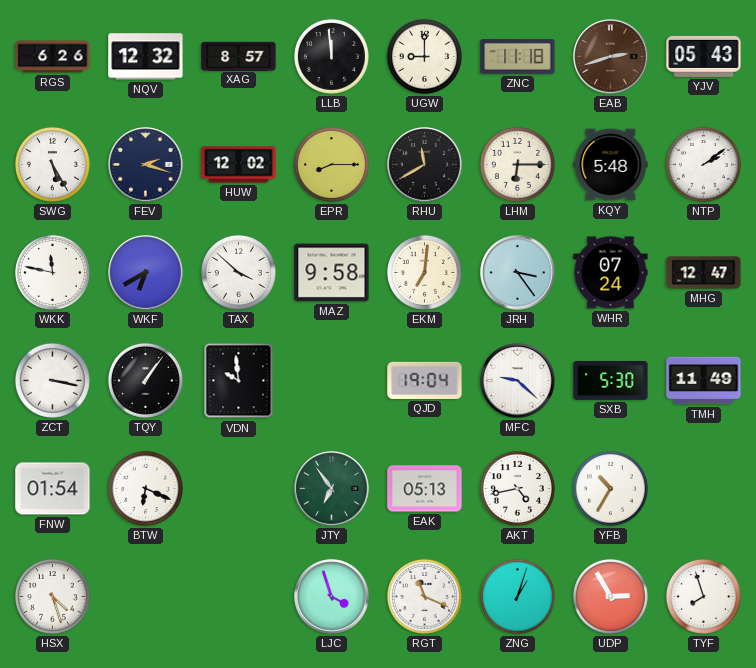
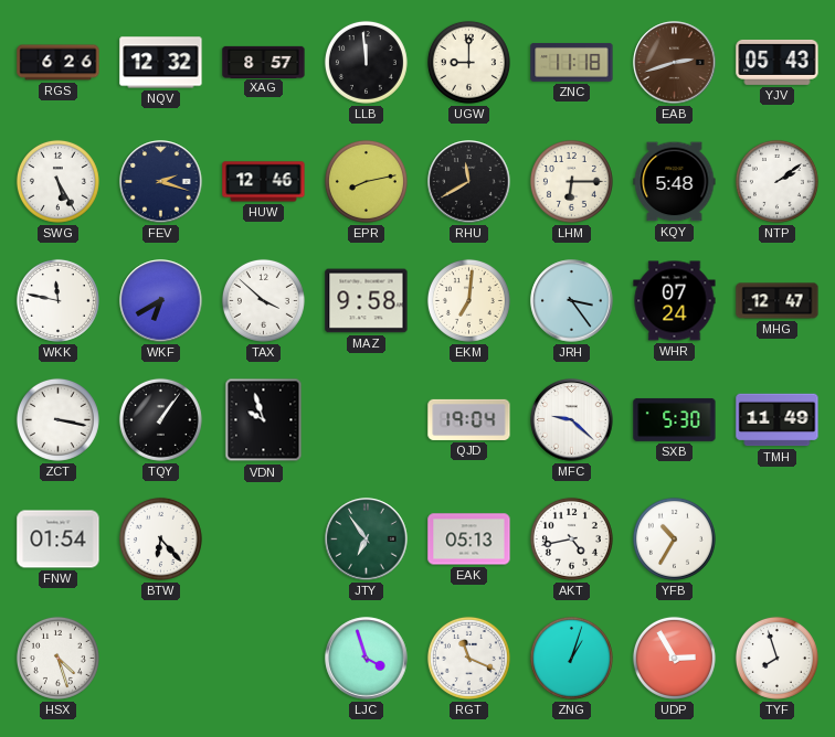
HUW: 12:02 -> 12:46
EPR: 8:15 -> 8:13
VDN: 9:59 -> 9:57
BTW: 6:19 -> 6:23
